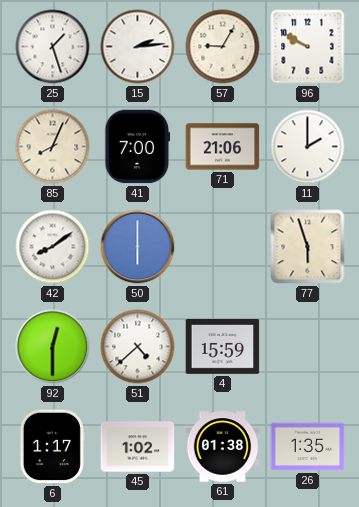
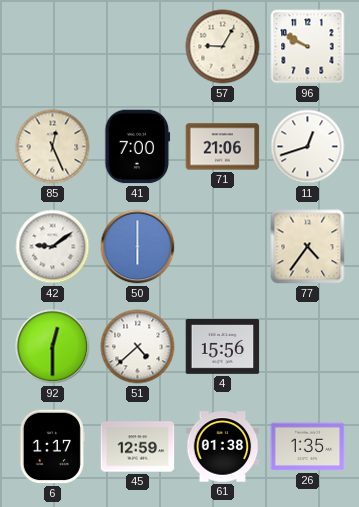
25: 1:27 -> none
15: 2:14 -> none
85: 8:04 -> 12:26
11: 2:00 -> 12:42
42: 8:09 -> 9:09
77: 5:57 -> 4:36
4: 15:59 -> 15:56
45: 1:02 -> 12:59
